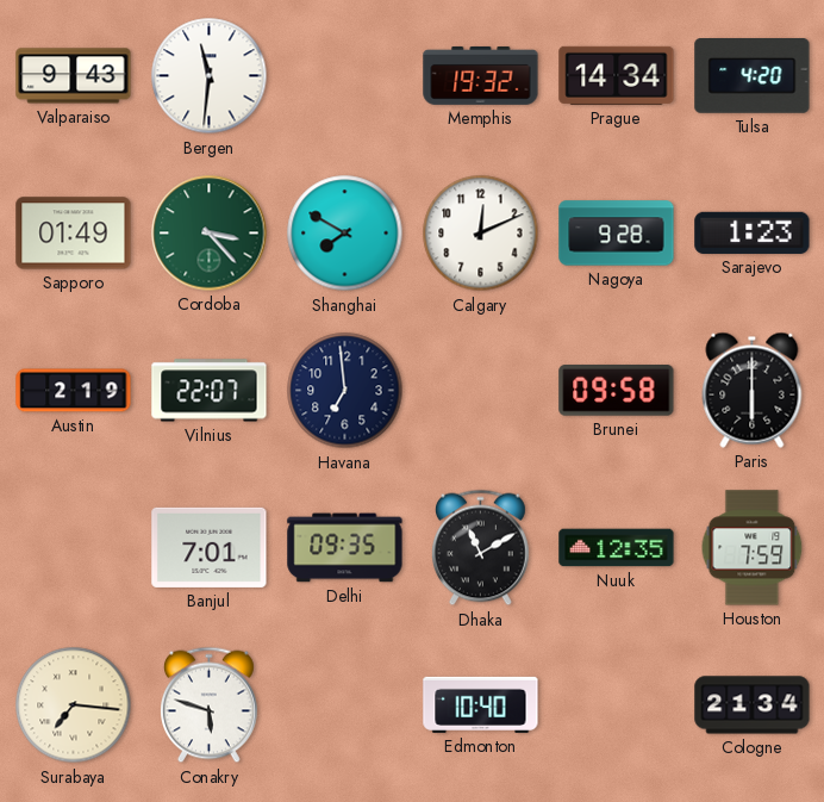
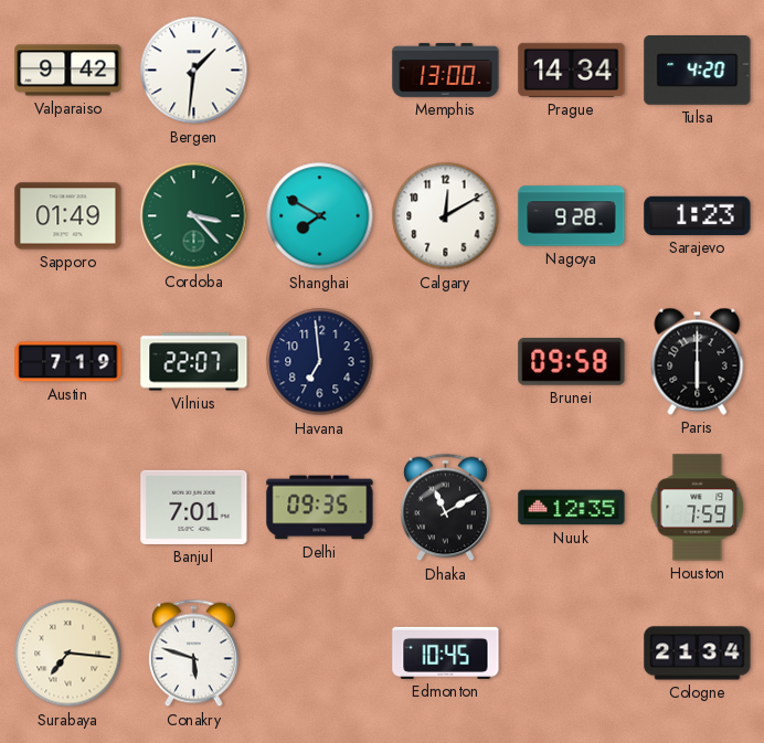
Valparaiso: 9:43 -> 9:42
Bergen: 11:31 -> 1:31
Memphis: 19:32 -> 13:00
Calgary: 12:11 -> 12:10
Austin: 2:19 -> 7:19
Edmonton: 10:40 -> 10:45
